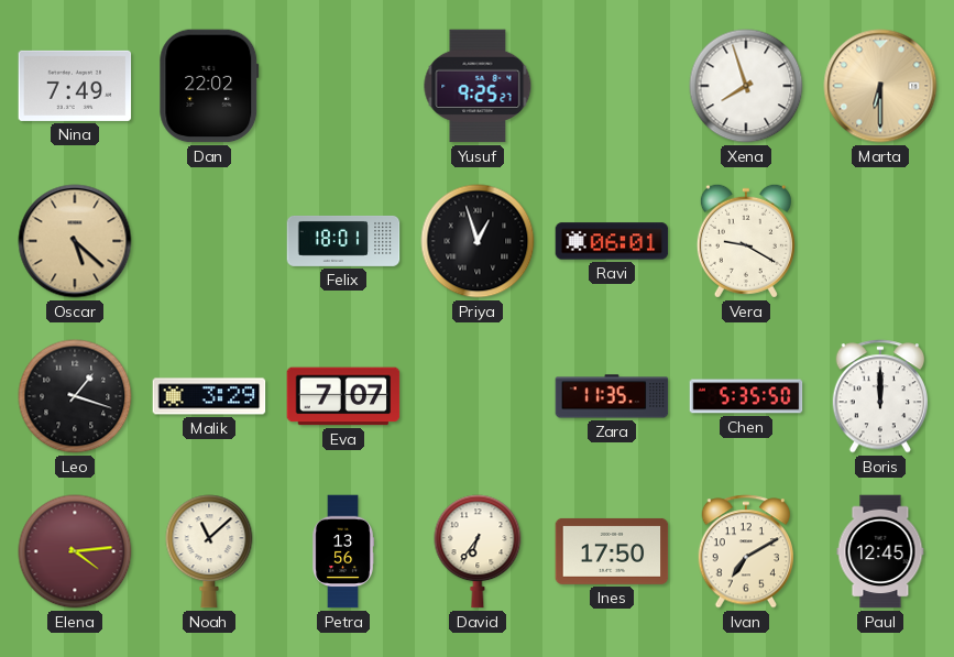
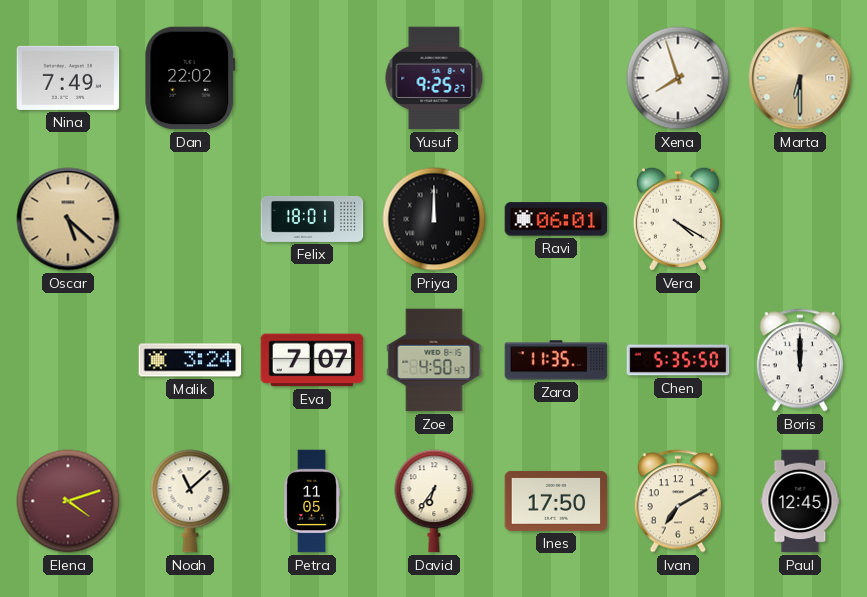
Priya: 12:57 -> 12:00
Vera: 9:20 -> 4:20
Leo: 1:18 -> none
Malik: 3:29 -> 3:24
Zoe: none -> 4:50
Elena: 4:14 -> 4:12
Petra: 13:56 -> 11:05
